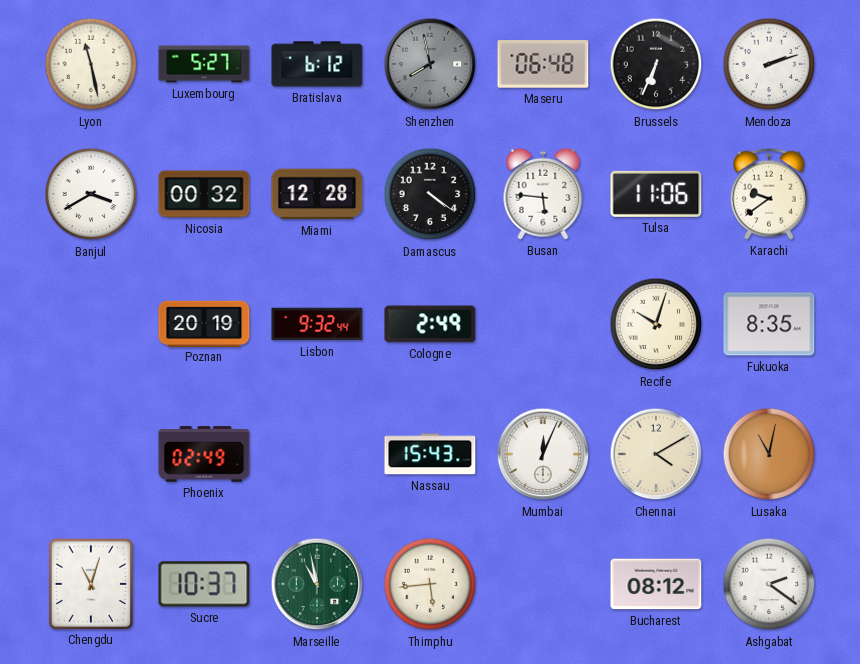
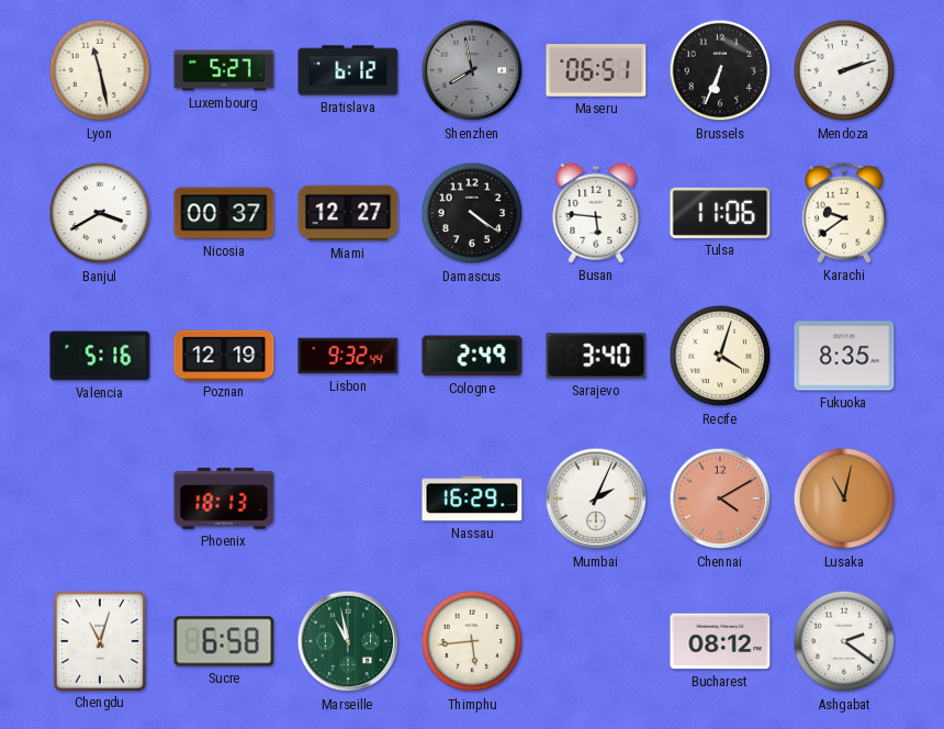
Maseru: 06:48 -> 06:51
Nicosia: 00:32 -> 00:37
Miami: 12:28 -> 12:27
Valencia: none -> 5:16
Poznan: 20:19 -> 12:19
Sarajevo: none -> 3:40
Recife: 10:03 -> 4:03
Phoenix: 02:49 -> 18:13
Nassau: 15:43 -> 16:29
Mumbai: 12:04 -> 2:04
Chennai dial: cream -> salmon
Sucre: 10:37 -> 6:58
